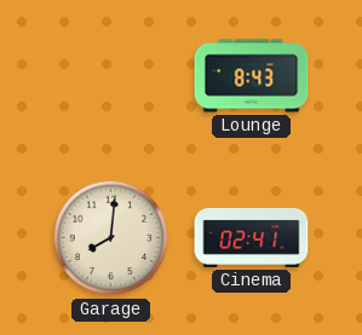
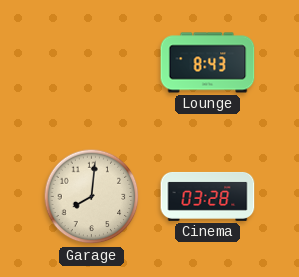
Cinema: 02:41 -> 03:28
